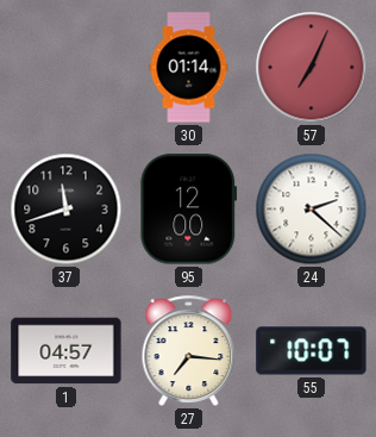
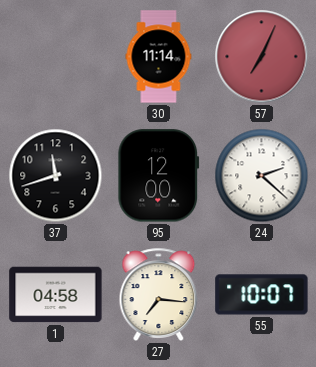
30: 01:14 -> 11:14
1: 04:57 -> 04:58
